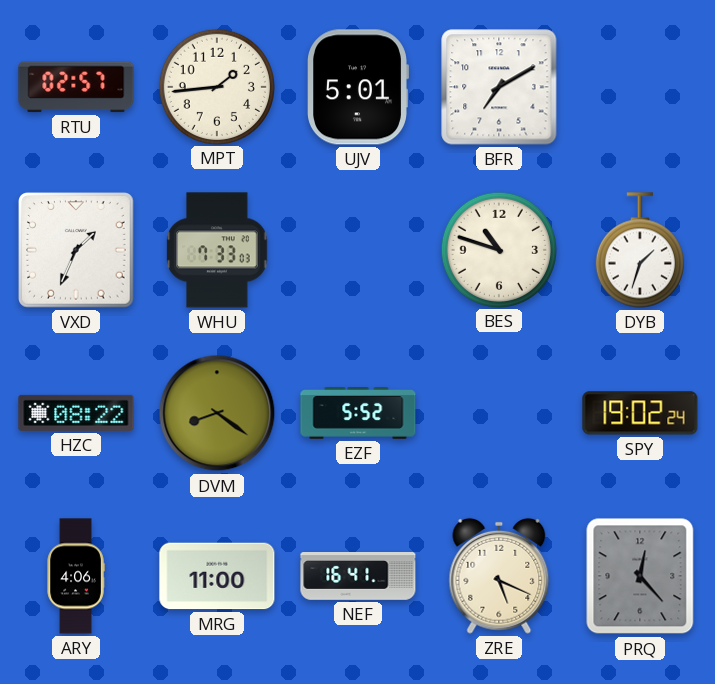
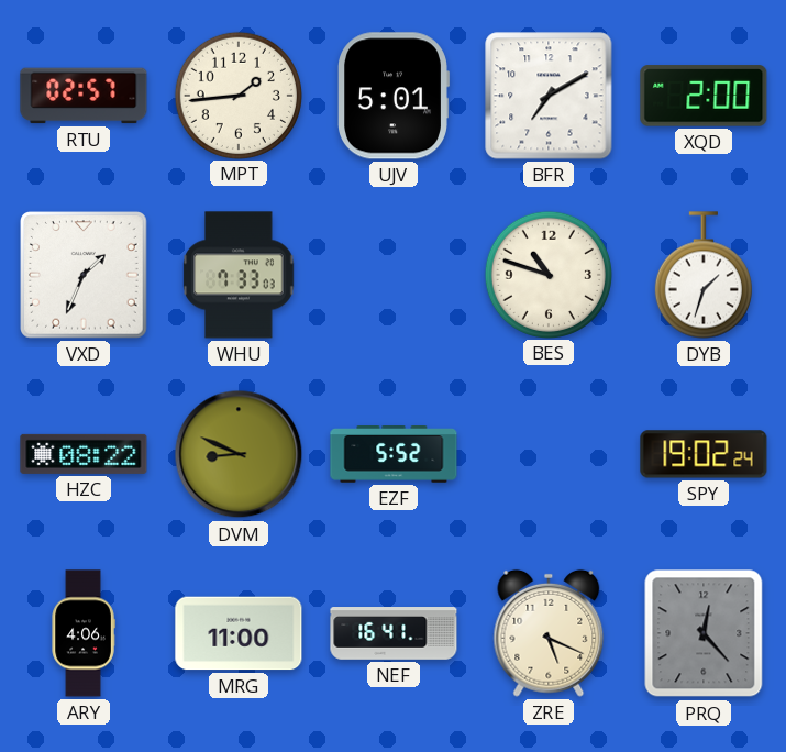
XQD: none -> 2:00
DVM: 8:21 -> 8:49
